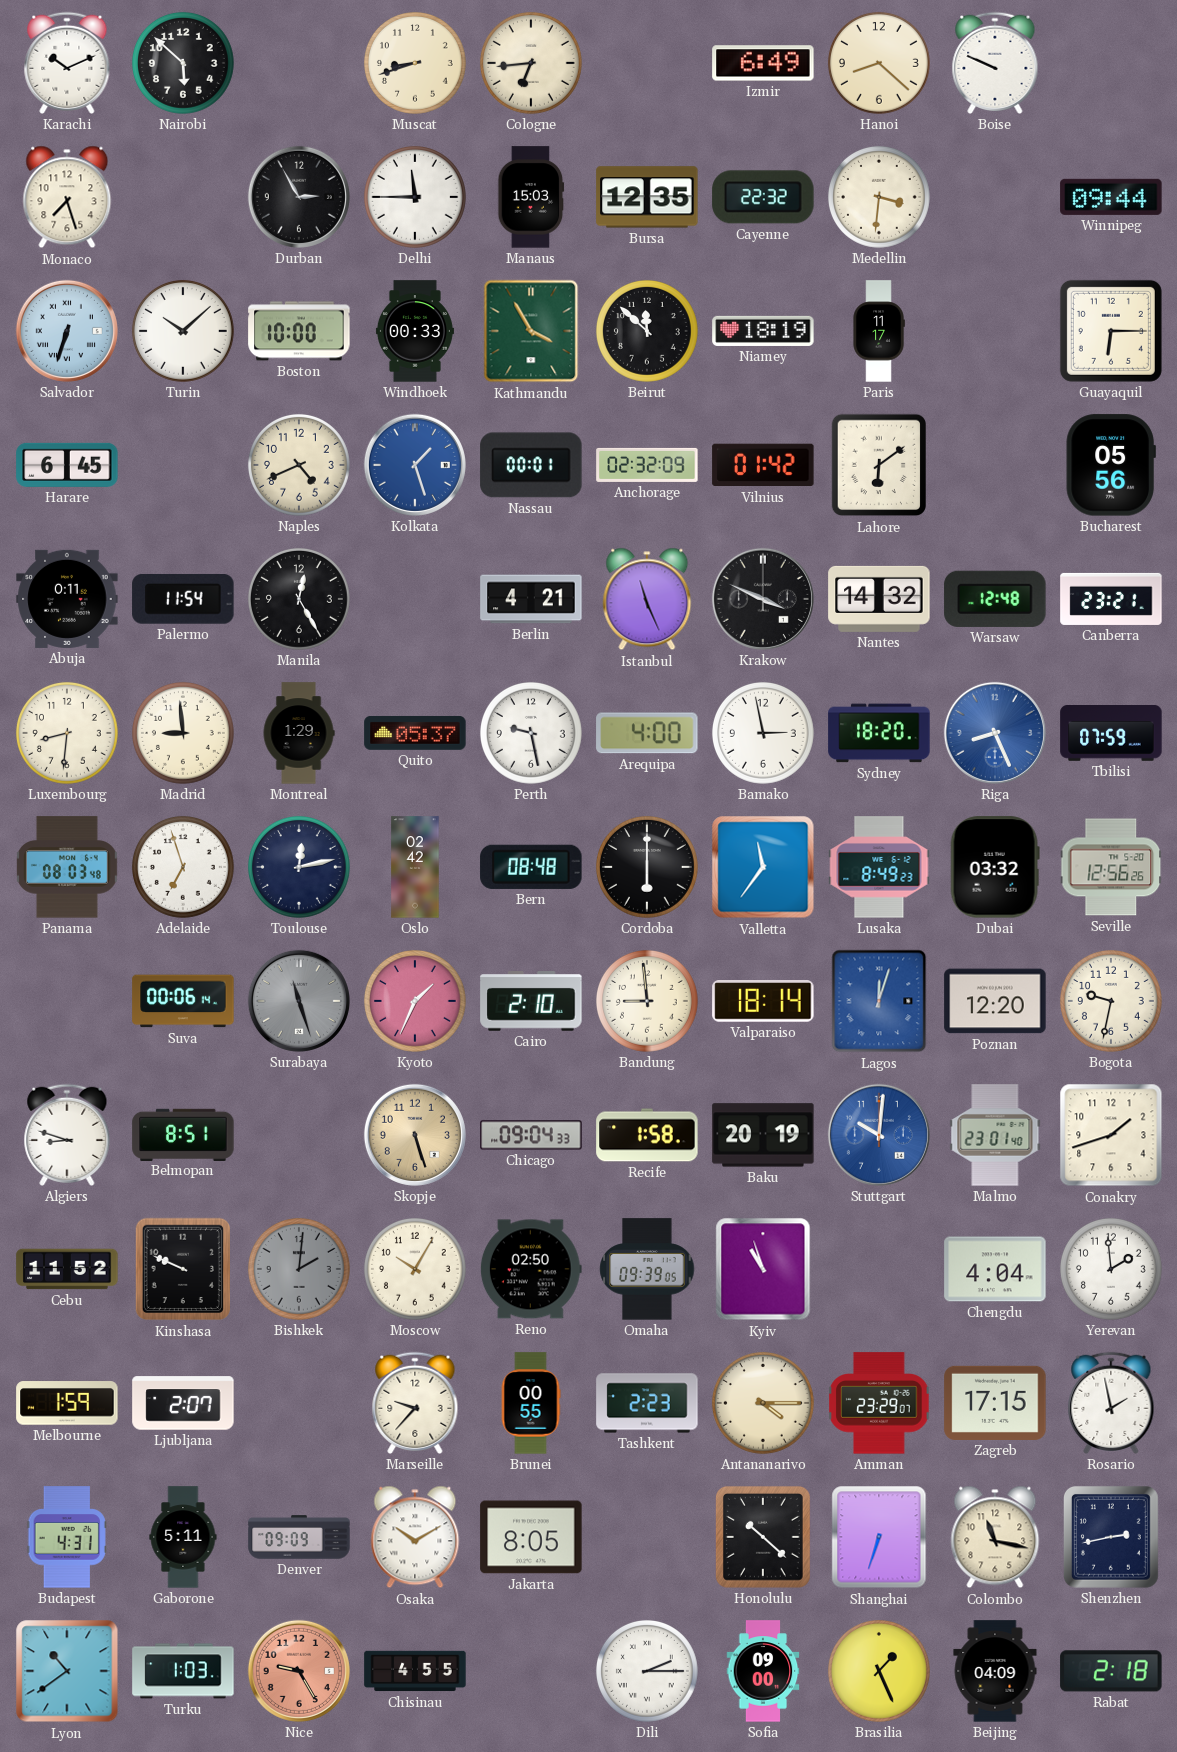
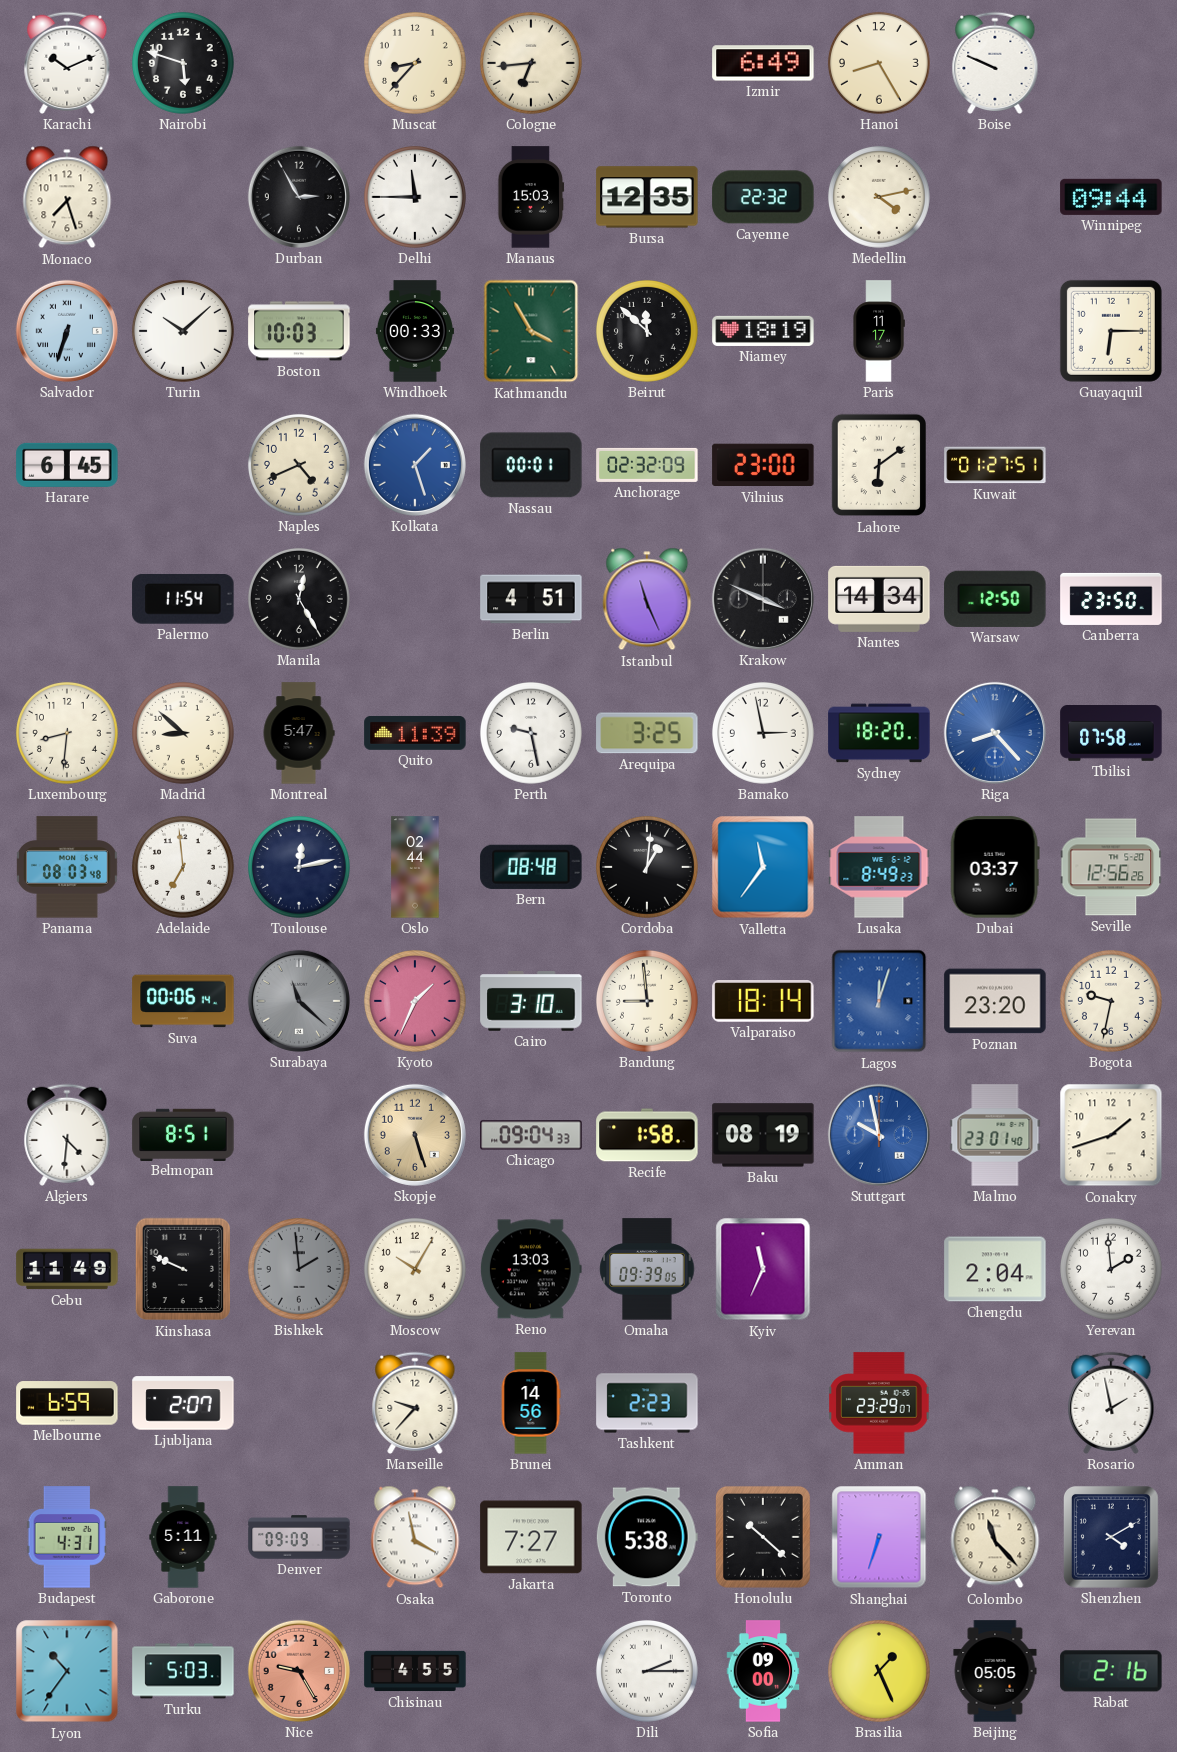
Nairobi: 5:52 -> 5:48
Muscat: 8:42 -> 8:37
Hanoi: 8:22 -> 8:25
Medellin: 3:31 -> 4:13
Boston: 10:00 -> 10:03
Vilnius: 01:42 -> 23:00
Kuwait: none -> 01:27
Bucharest: 05:56 -> none
Abuja: 0:11 -> none
Berlin: 4:21 -> 4:51
Nantes: 14:32 -> 14:34
Warsaw: 12:48 -> 12:50
Canberra: 23:21 -> 23:50
Madrid: 8:59 -> 8:52
Montreal: 1:29 -> 5:47
Quito: 05:37 -> 11:39
Arequipa: 4:00 -> 3:25
Riga: 8:26 -> 8:23
Tbilisi: 07:59 -> 07:58
Adelaide: 6:57 -> 6:59
Oslo: 02:42 -> 02:44
Cordoba: 6:00 -> 1:01
Dubai: 03:32 -> 03:37
Surabaya: 11:27 -> 11:22
Cairo: 2:10 -> 3:10
Poznan: 12:20 -> 23:20
Algiers: 8:48 -> 4:31
Baku: 20:19 -> 08:19
Stuttgart: 10:01 -> 9:58
Cebu: 11:52 -> 11:49
Bishkek: 2:01 -> 1:59
Reno: 02:50 -> 13:03
Kyiv: 10:57 -> 11:34
Chengdu: 4:04 -> 2:04
Melbourne: 1:59 -> 6:59
Brunei: 00:55 -> 14:56
Antananarivo: 4:15 -> none
Zagreb: 17:15 -> none
Osaka: 10:10 -> 3:58
Jakarta: 8:05 -> 7:27
Toronto: none -> 5:38
Colombo: 11:17 -> 11:23
Shenzhen: 2:43 -> 4:10
Lyon: 10:39 -> 10:36
Turku: 1:03 -> 5:03
Beijing: 04:09 -> 05:05
Rabat: 2:18 -> 2:16
